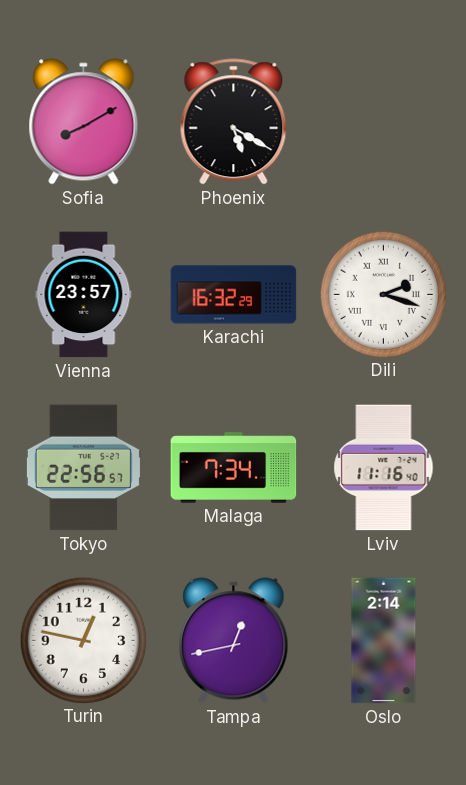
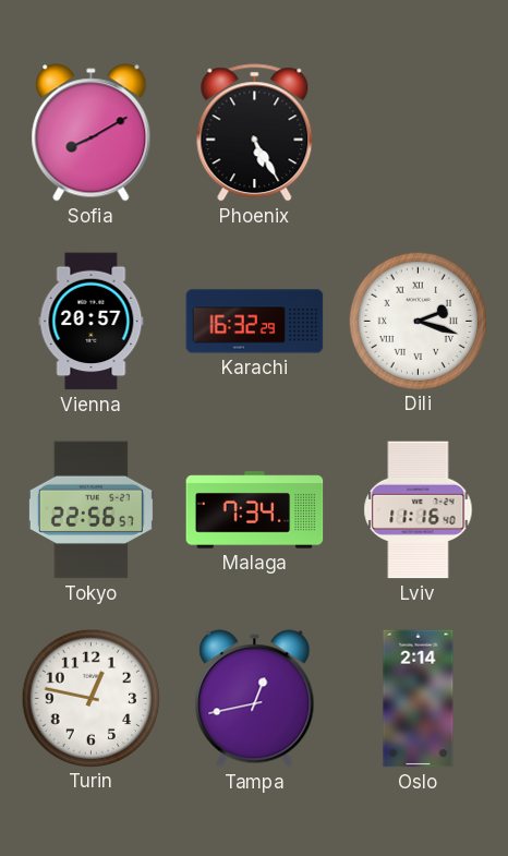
Phoenix: 5:20 -> 5:25
Vienna: 23:57 -> 20:57
